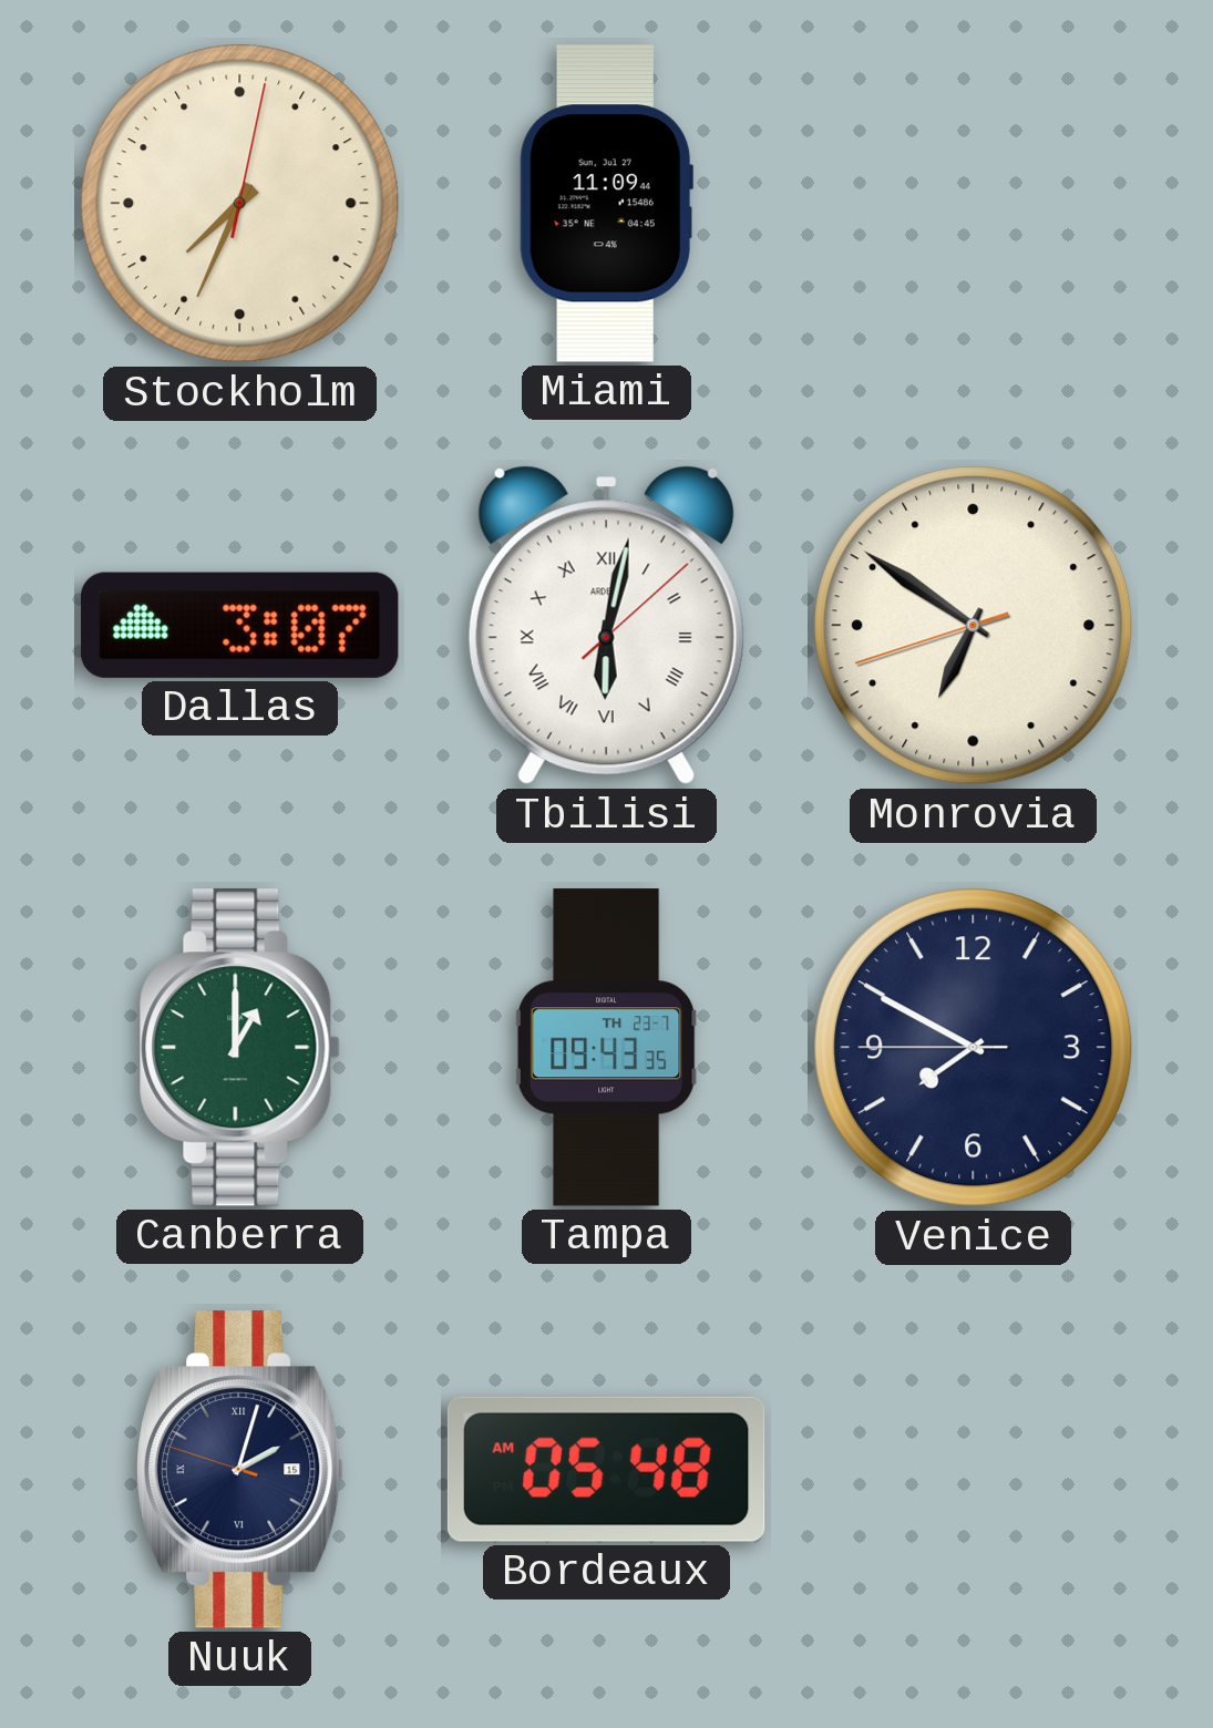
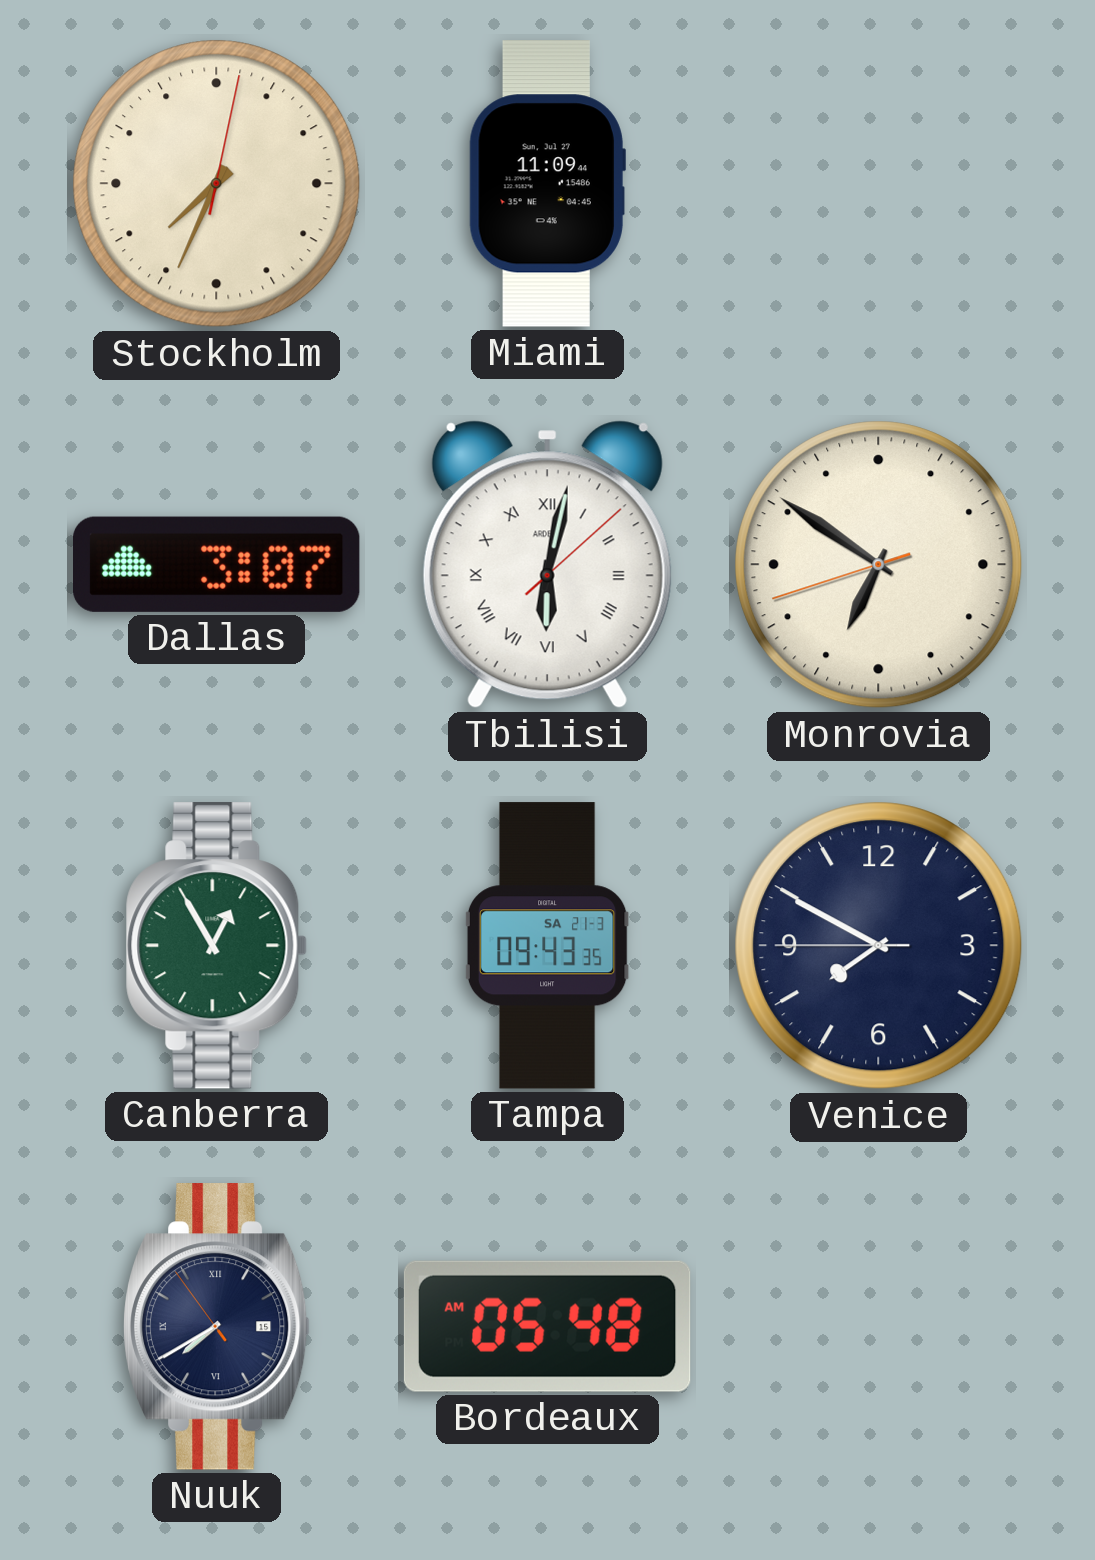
Canberra: 1:00 -> 12:55
Tampa date: TH 23-7 -> SA 21-3
Nuuk: 2:02 -> 7:39
